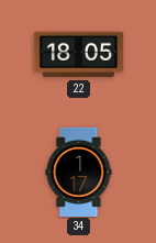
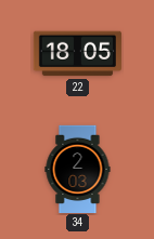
34: 1:17 -> 2:03
